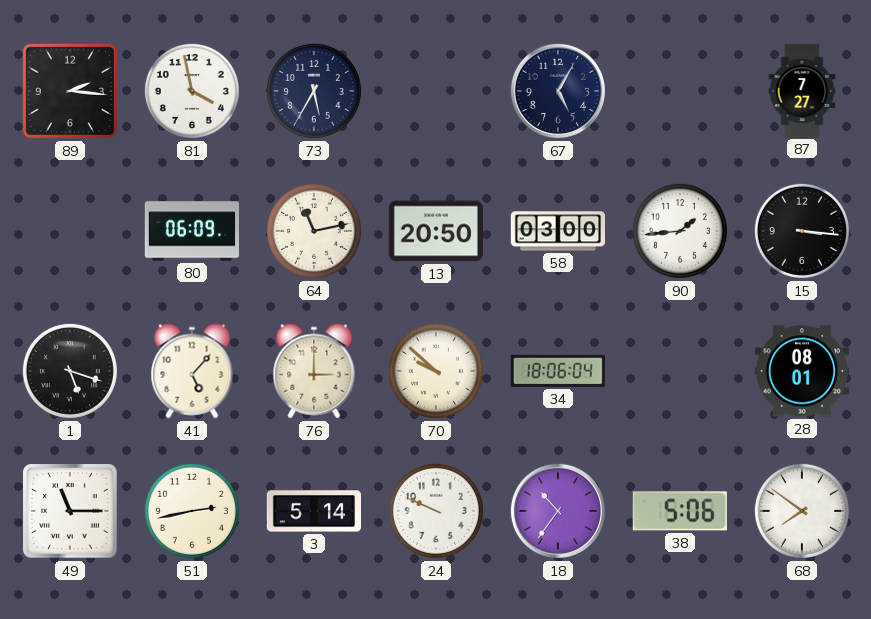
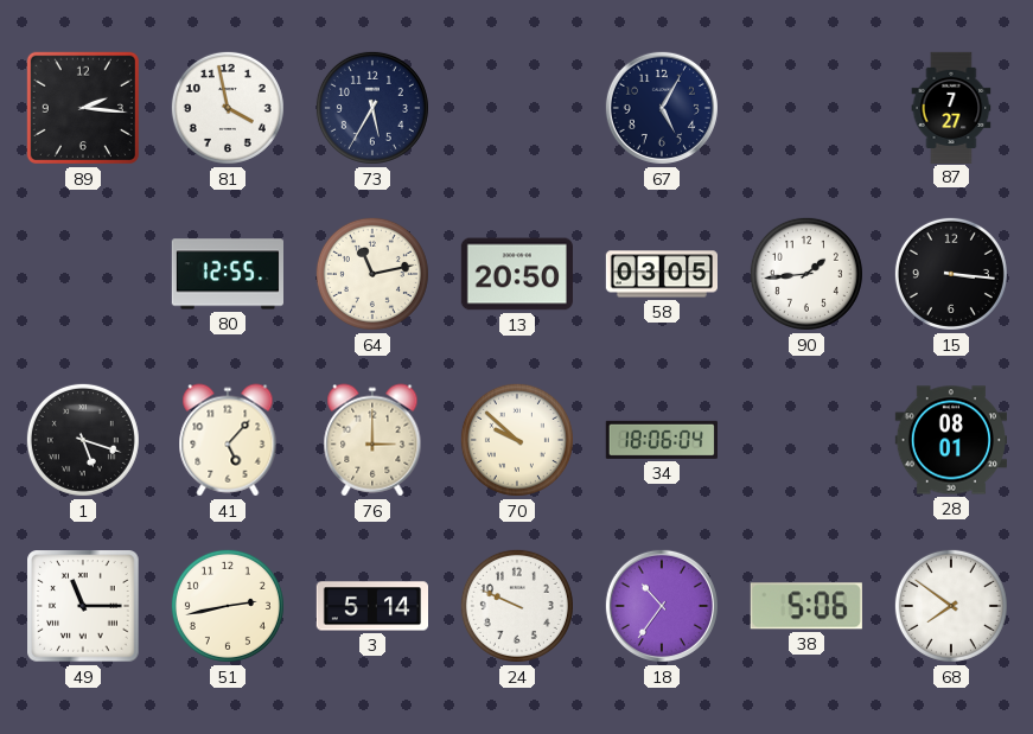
80: 06:09 -> 12:55
58: 03:00 -> 03:05
